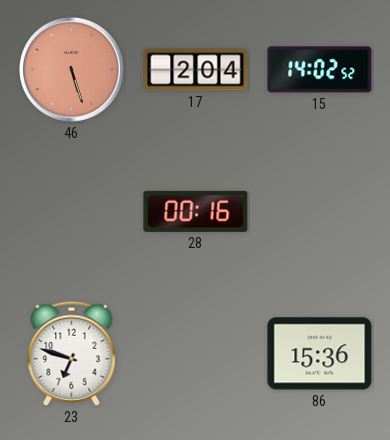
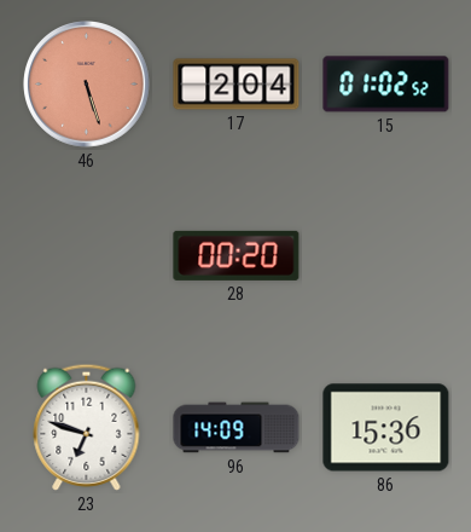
15: 14:02 -> 01:02
28: 00:16 -> 00:20
96: none -> 14:09
